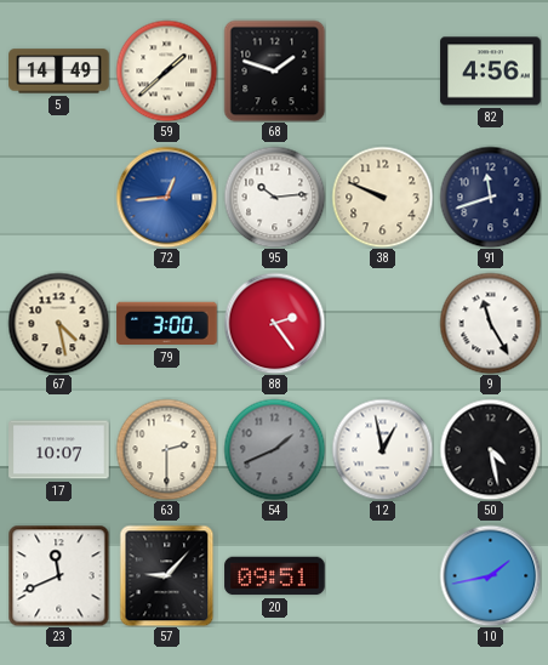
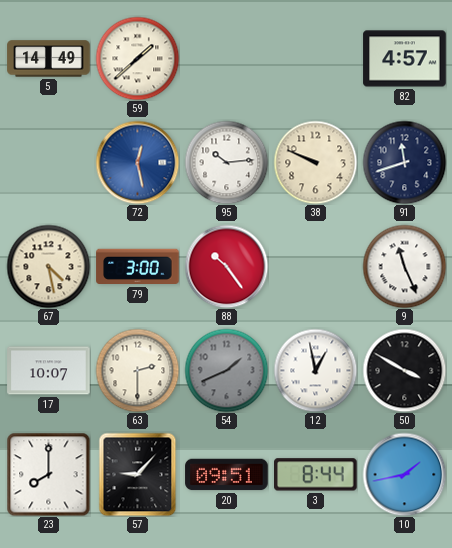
68: 1:48 -> none
82: 4:56 -> 4:57
72: 12:44 -> 12:28
88: 2:24 -> 10:24
9: 11:25 -> 11:26
50: 4:28 -> 3:50
23: 11:41 -> 8:00
3: none -> 8:44
